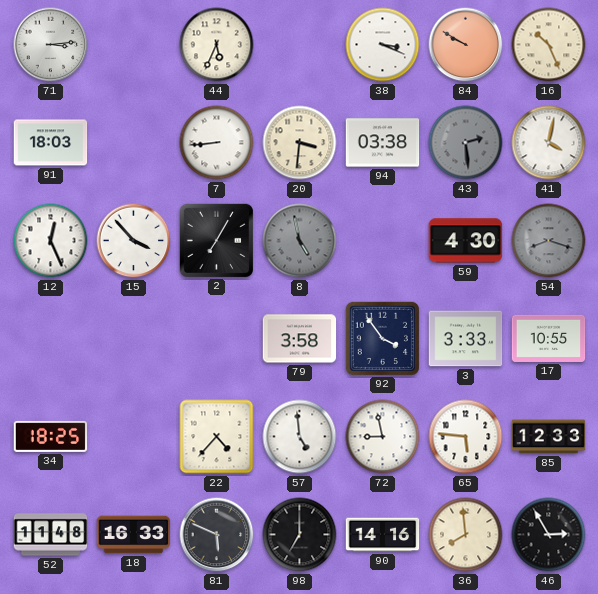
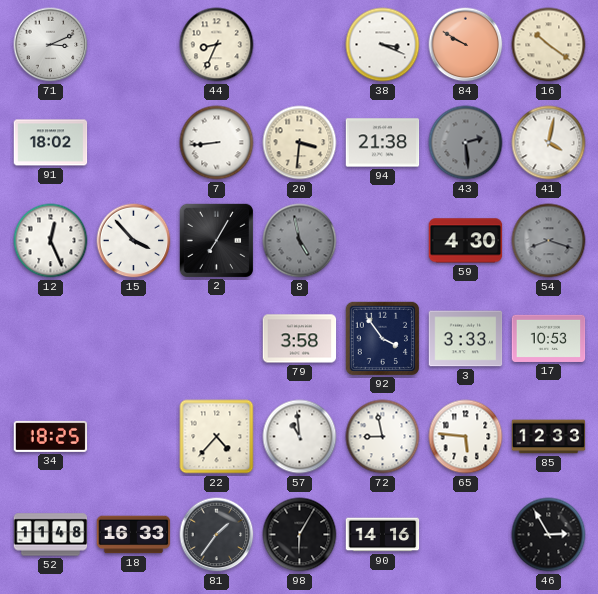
71: 3:14 -> 3:11
44: 5:34 -> 8:34
16: 10:26 -> 10:21
91: 18:03 -> 18:02
94: 03:38 -> 21:38
17: 10:55 -> 10:53
57: 4:59 -> 10:59
81: 5:49 -> 1:36
98: 7:00 -> 6:05
36: 7:59 -> none
